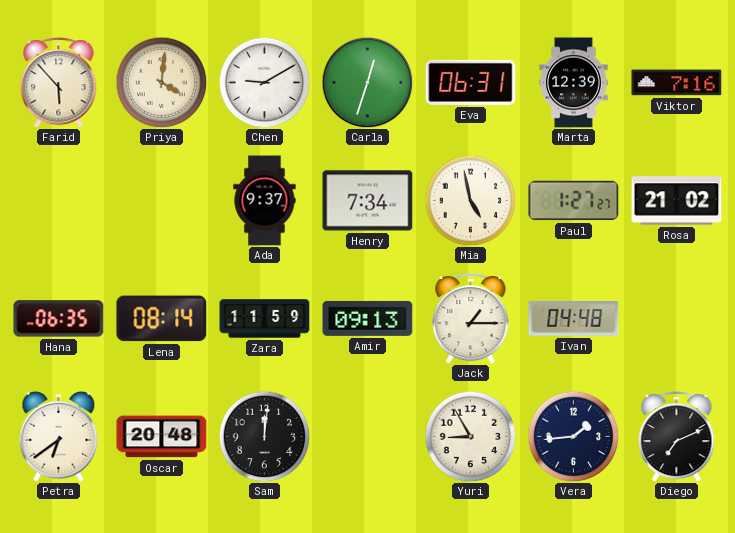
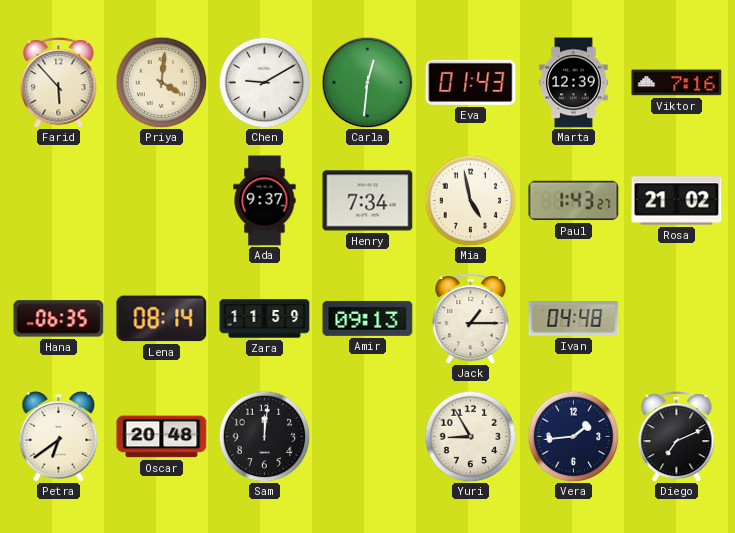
Carla: 12:33 -> 12:31
Eva: 06:31 -> 01:43
Paul: 1:27 -> 1:43
